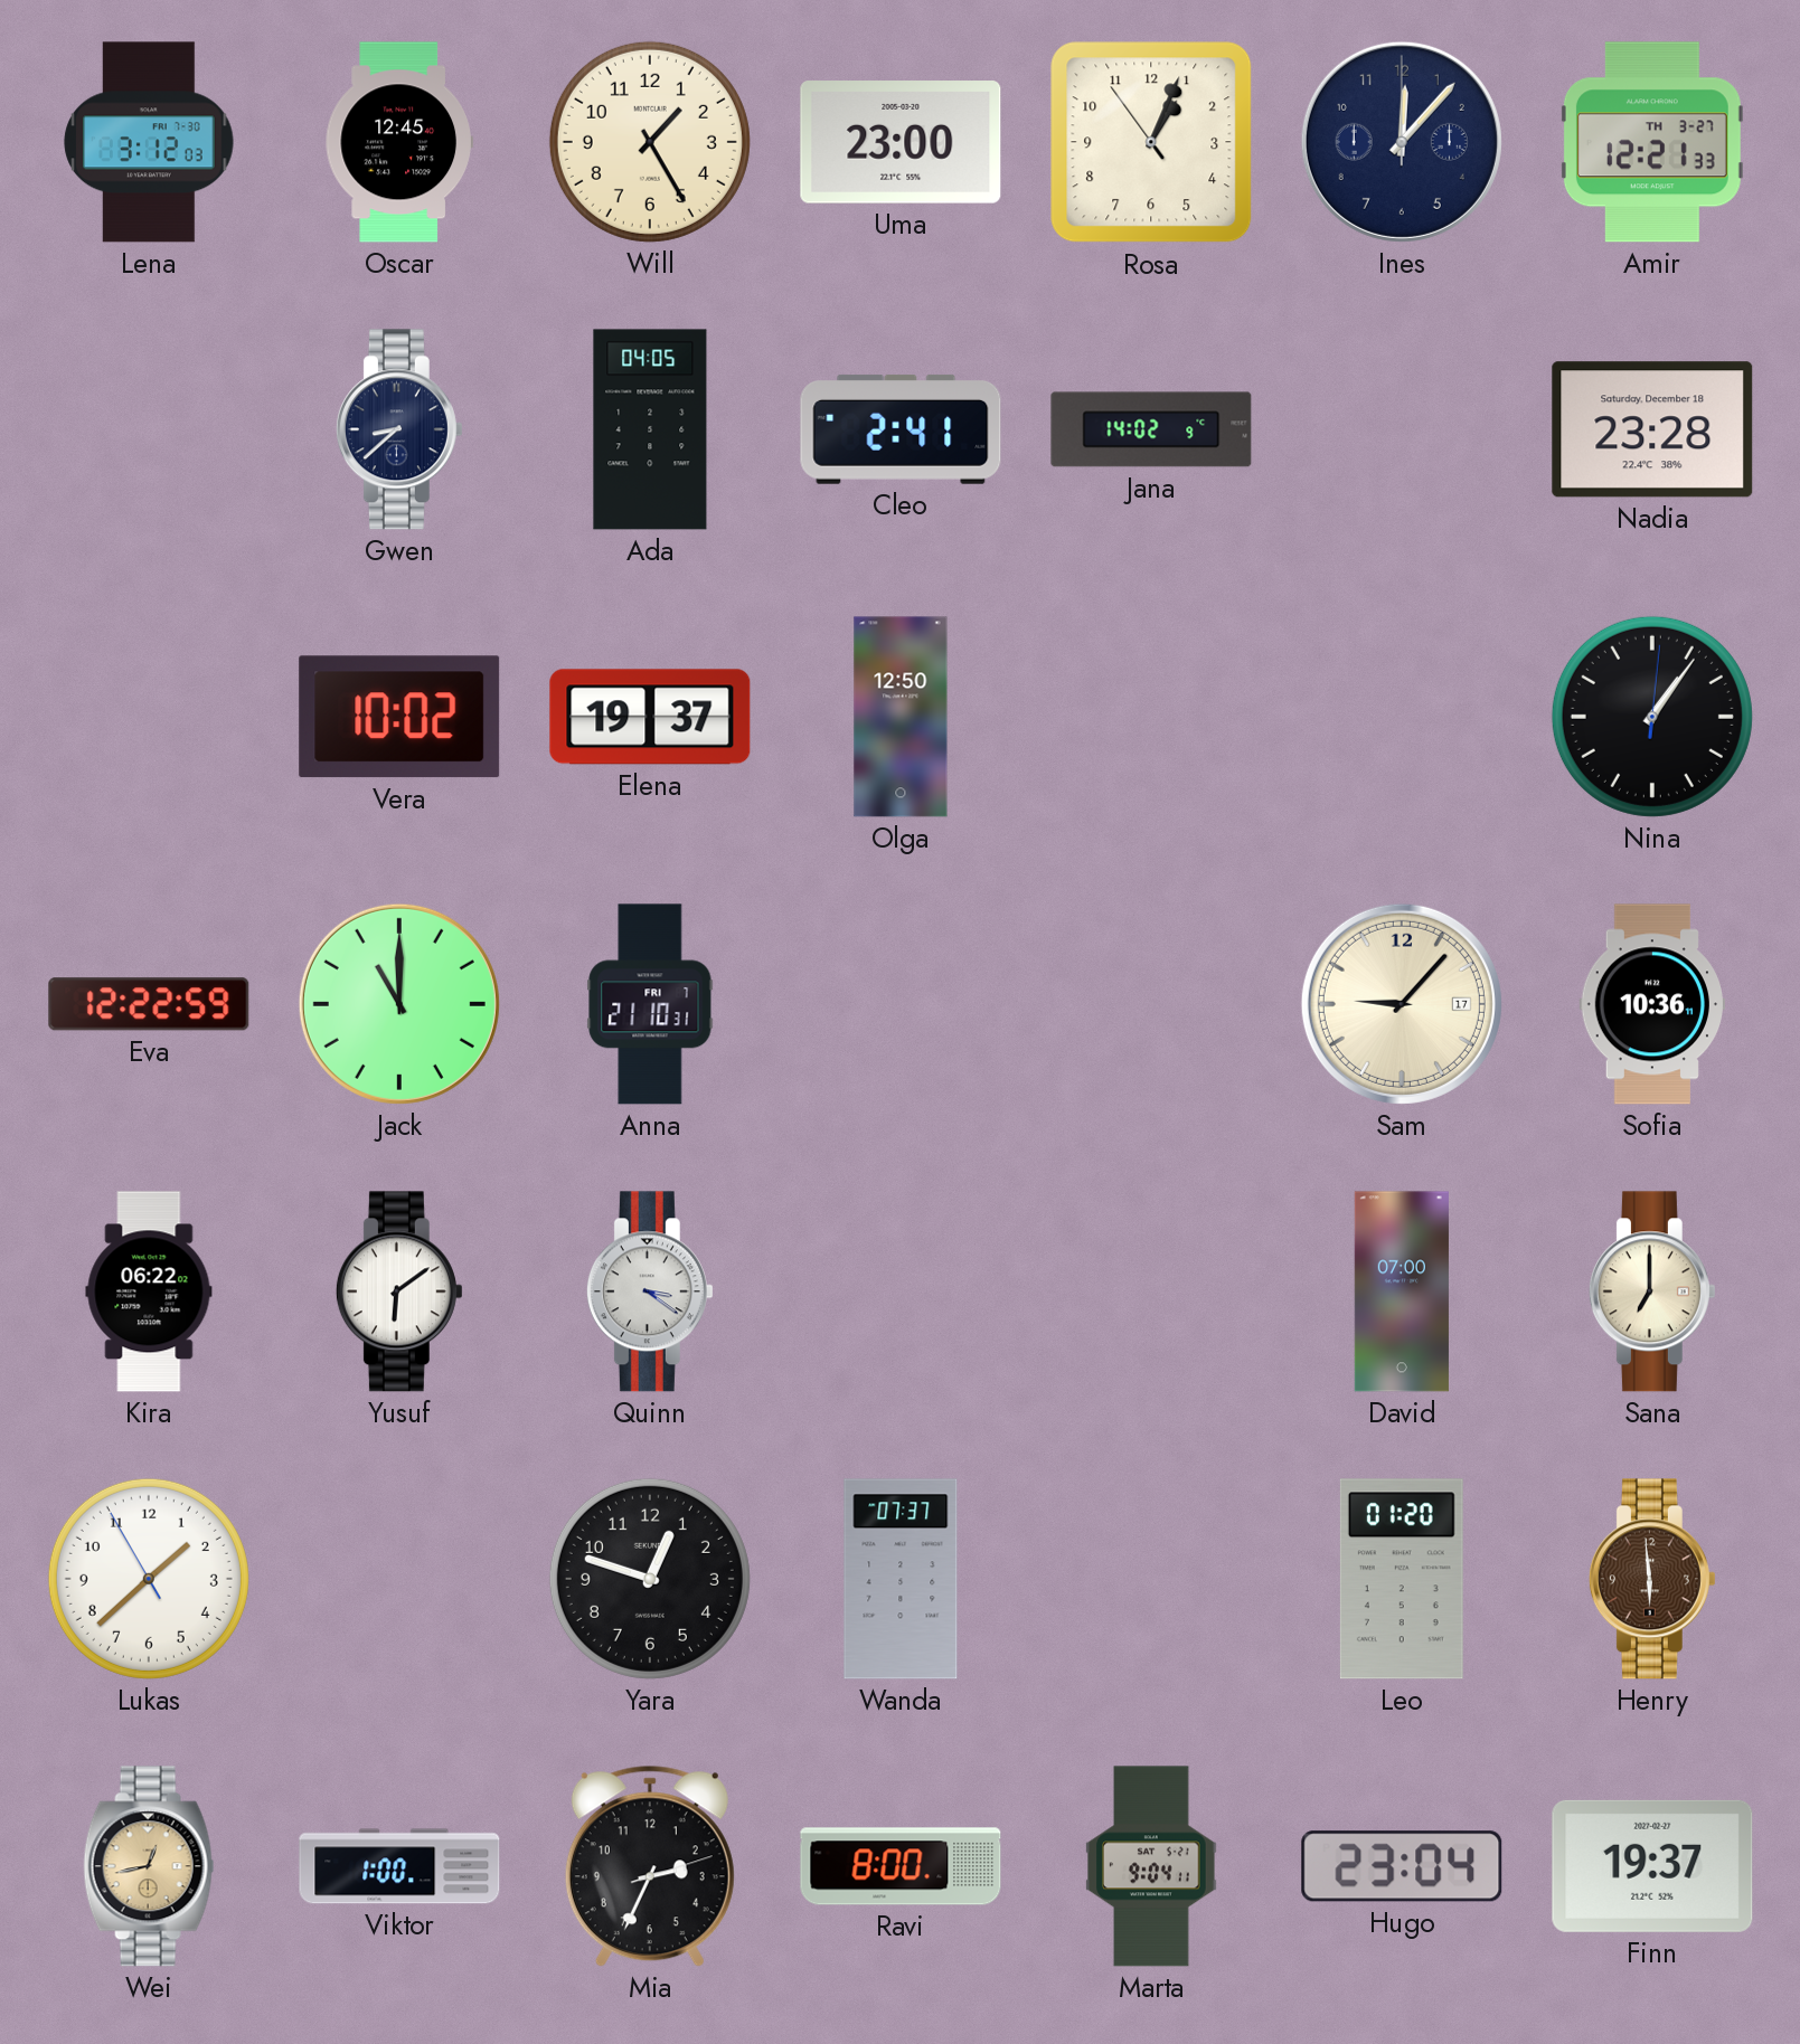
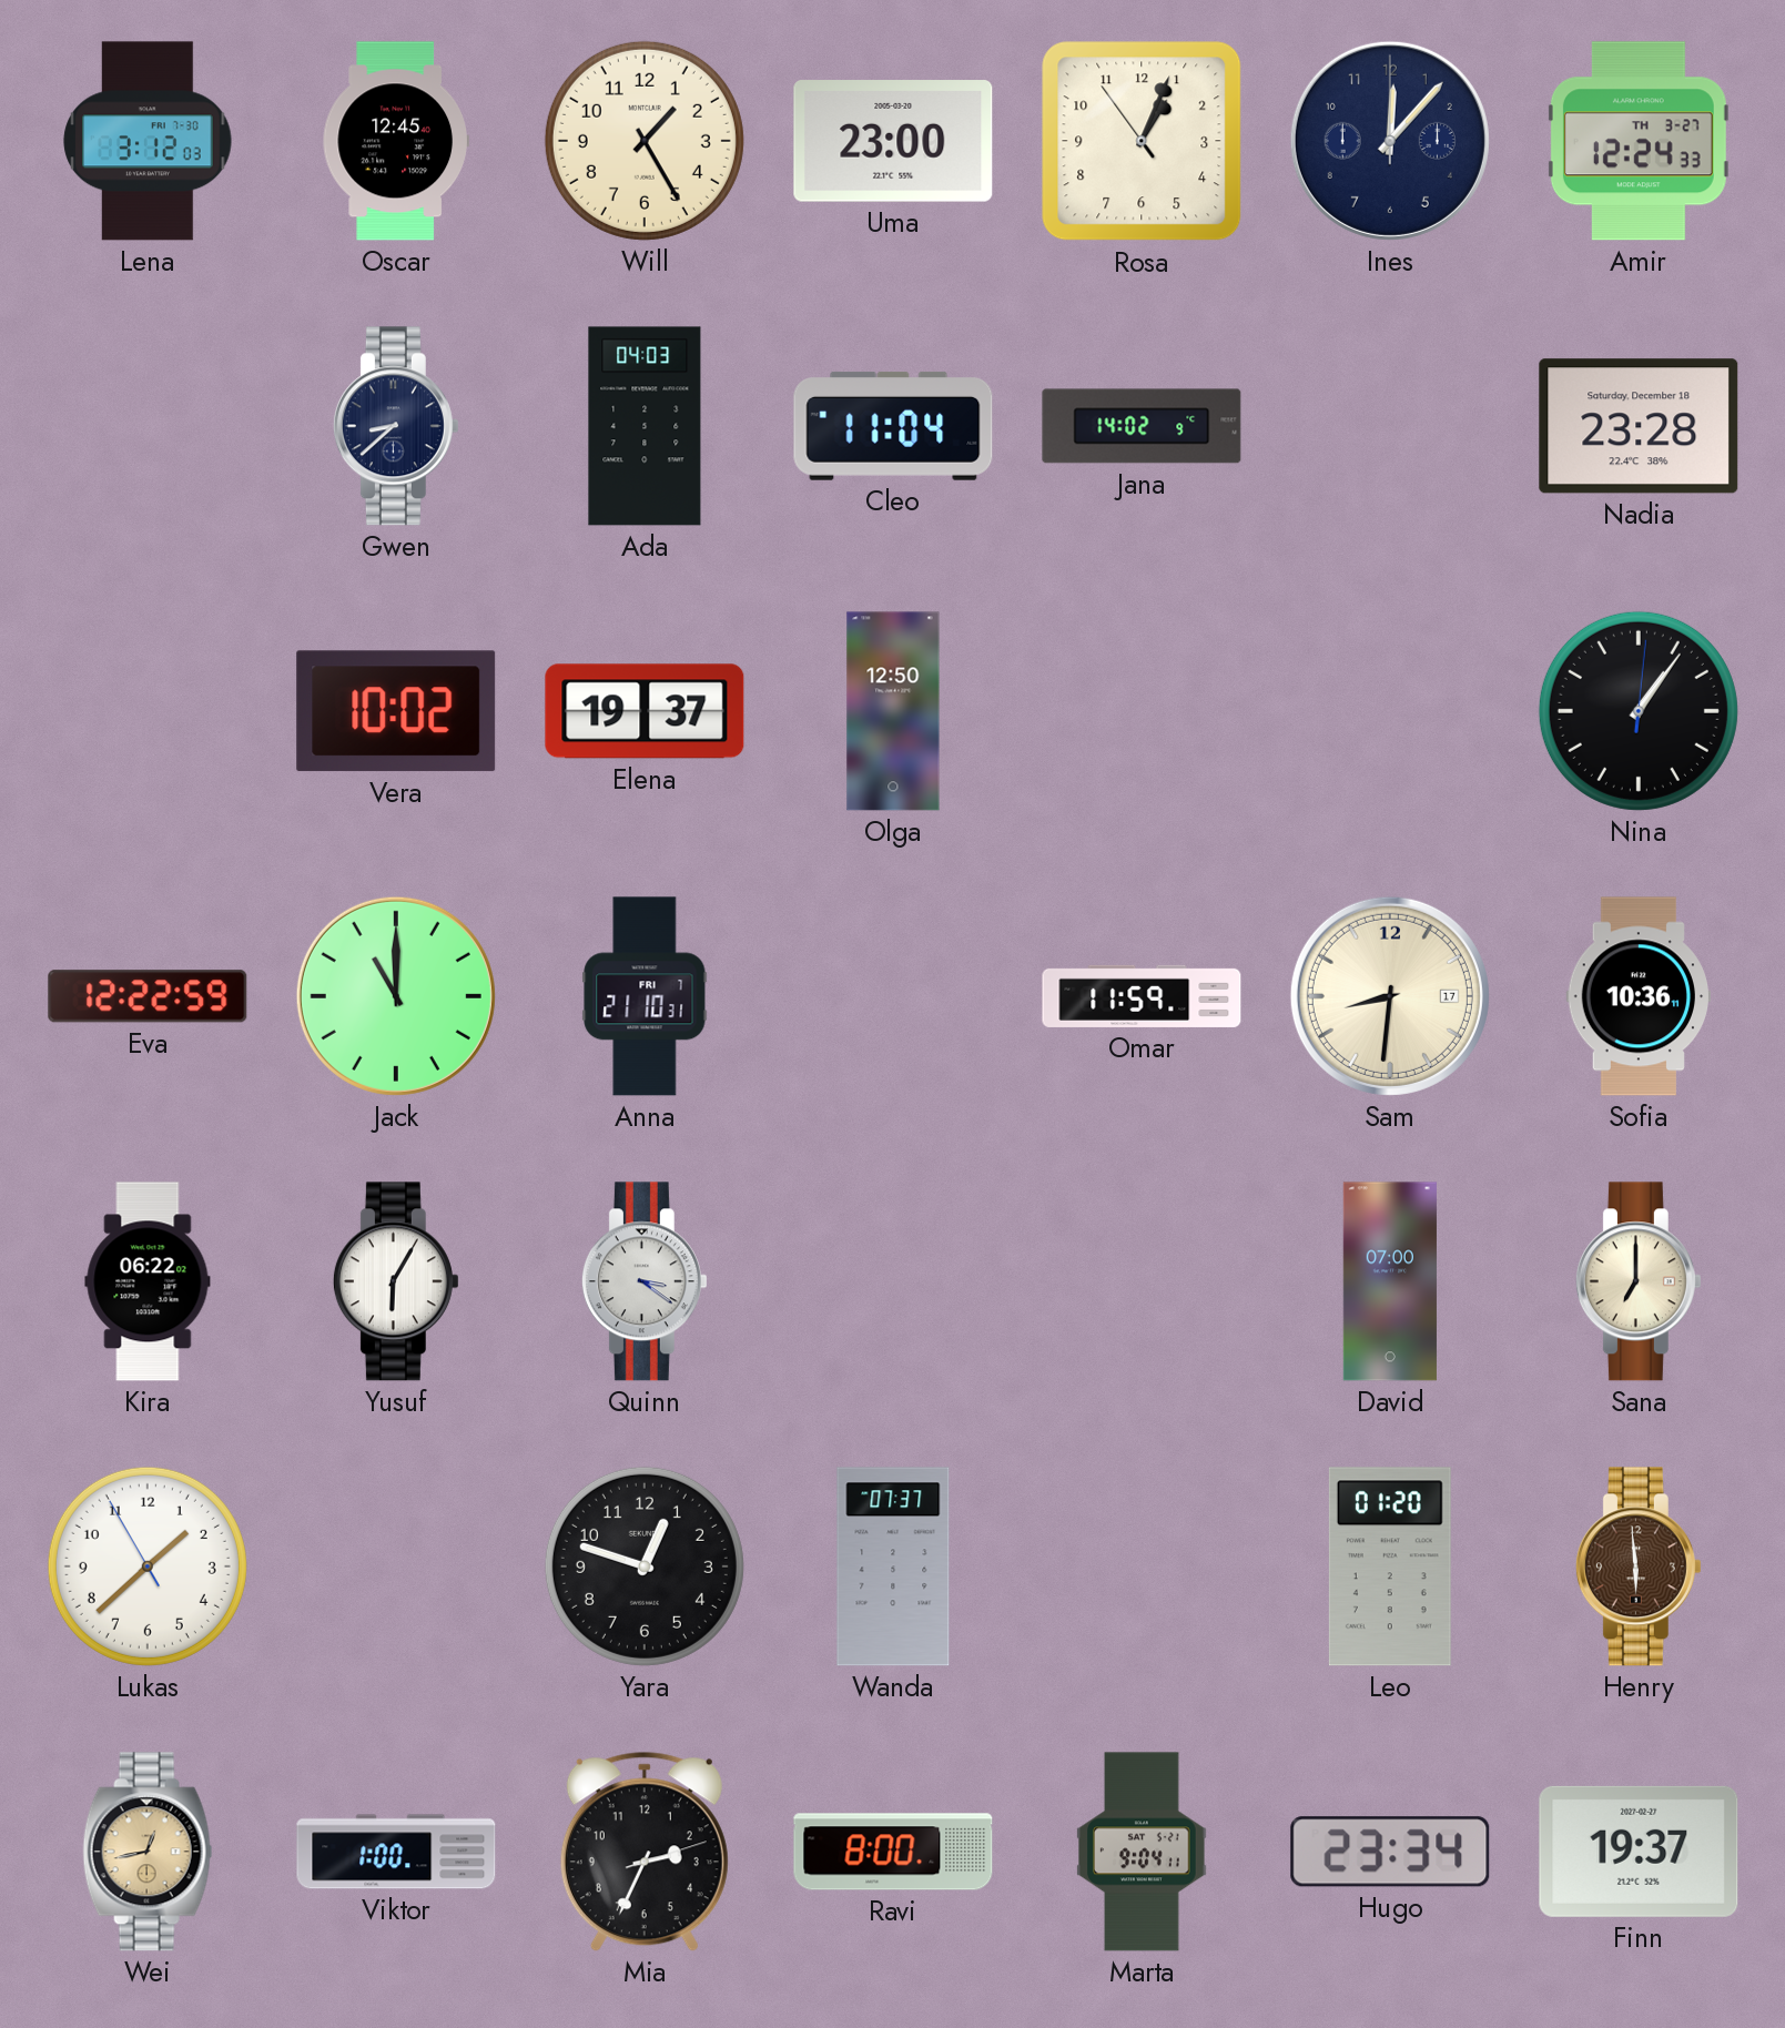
Amir: 12:21 -> 12:24
Ada: 04:05 -> 04:03
Cleo: 2:41 -> 11:04
Omar: none -> 11:59
Sam: 9:07 -> 8:31
Yusuf: 6:09 -> 6:05
Hugo: 23:04 -> 23:34
